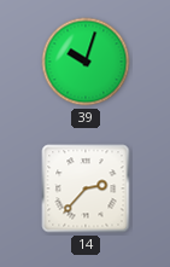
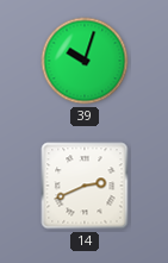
14: 2:37 -> 2:41
